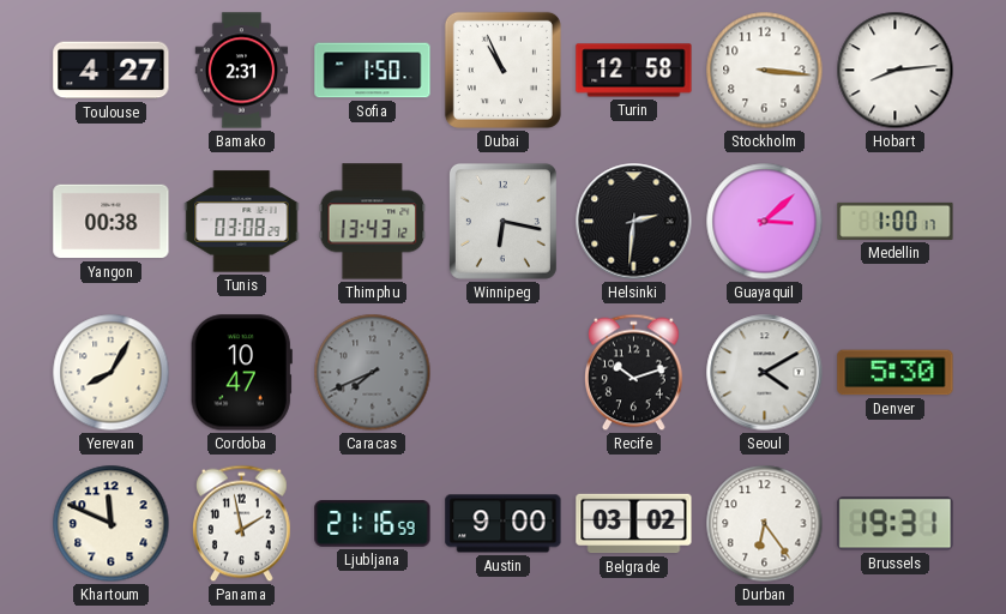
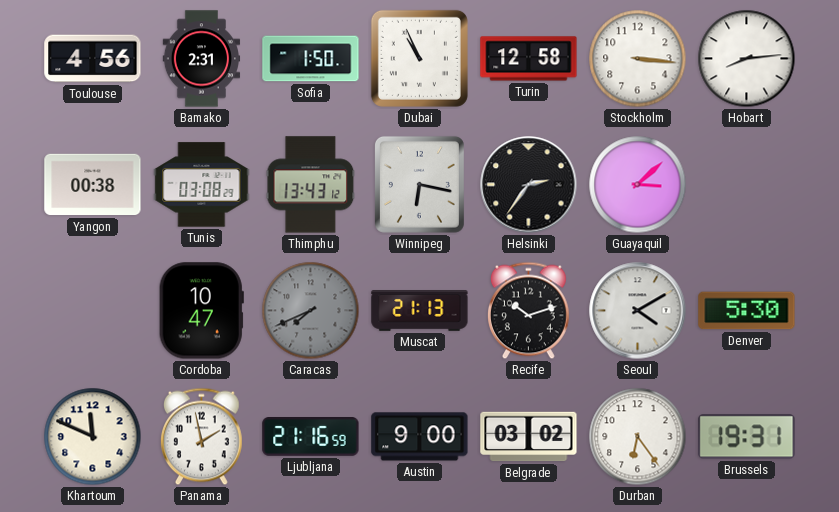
Toulouse: 4:27 -> 4:56
Helsinki: 2:31 -> 2:36
Medellin: 1:00 -> none
Yerevan: 8:05 -> none
Muscat: none -> 21:13
